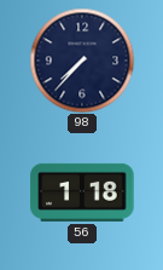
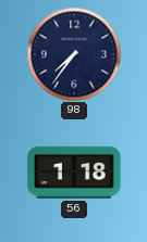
98: 7:37 -> 7:36
